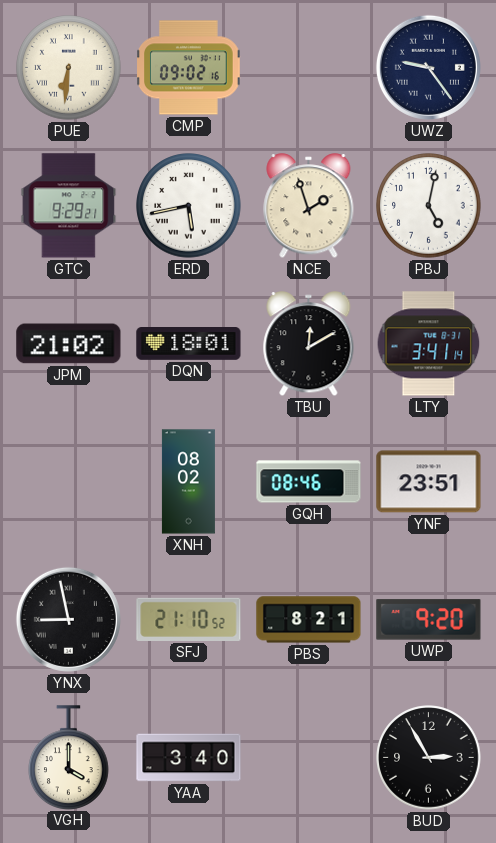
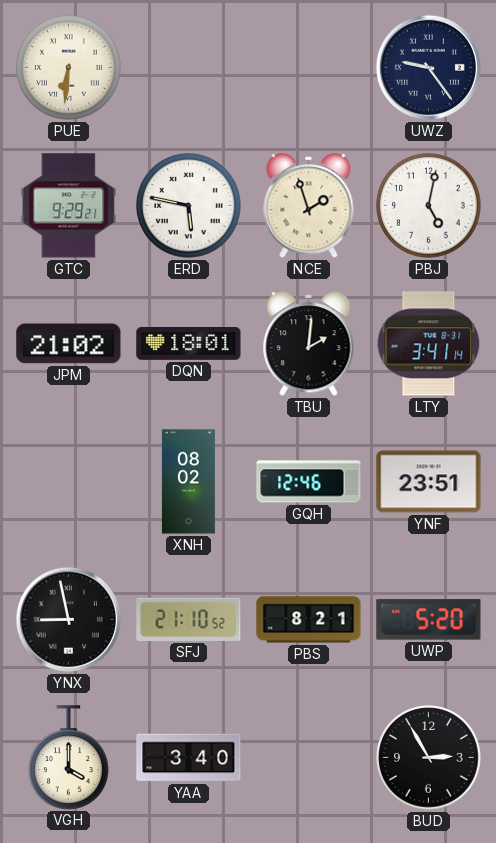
CMP: 09:02 -> none
ERD: 5:43 -> 5:47
TBU: 12:10 -> 2:01
GQH: 08:46 -> 12:46
UWP: 9:20 -> 5:20
